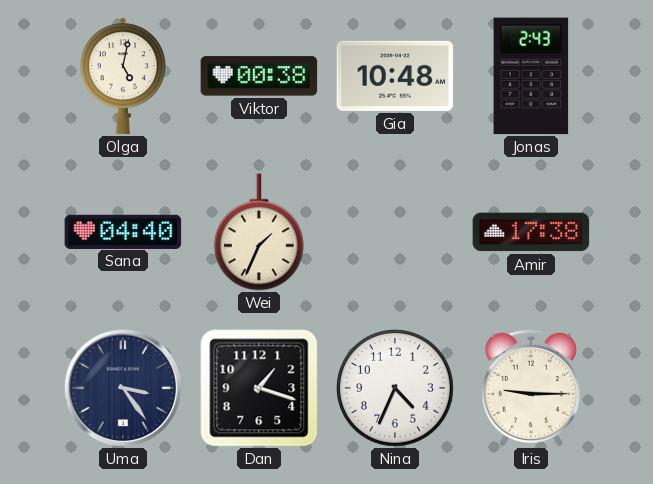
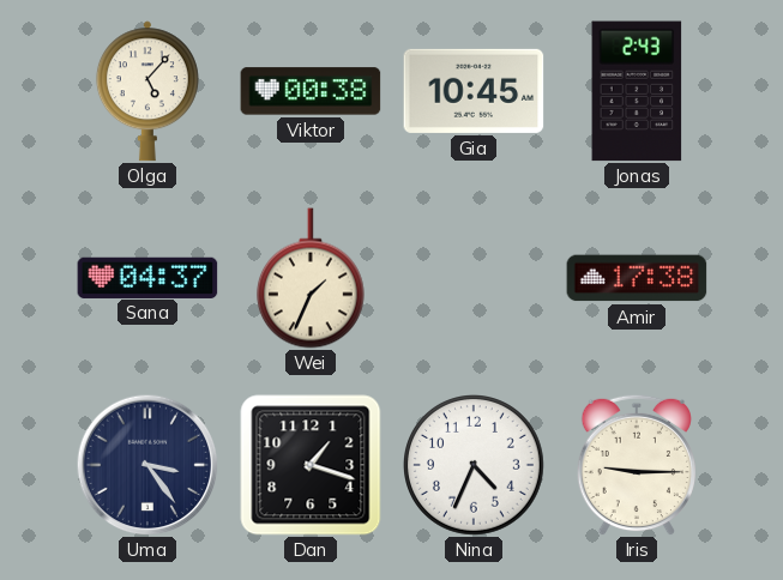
Olga: 5:02 -> 5:07
Gia: 10:48 -> 10:45
Sana: 04:40 -> 04:37
